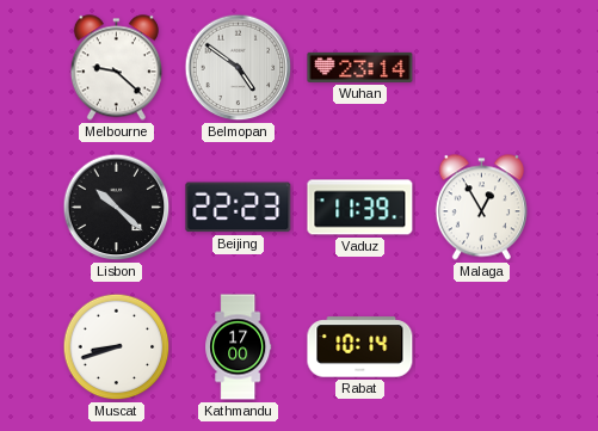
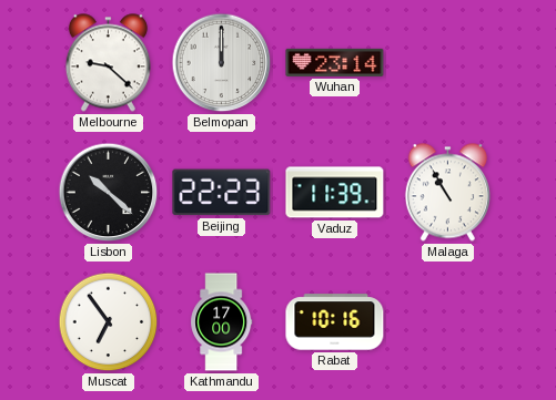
Belmopan: 4:51 -> 12:00
Malaga: 12:55 -> 10:55
Muscat: 8:42 -> 6:54
Rabat: 10:14 -> 10:16
